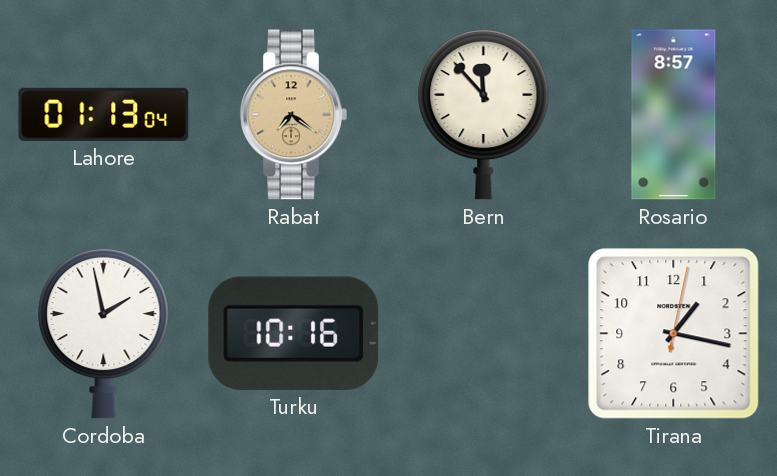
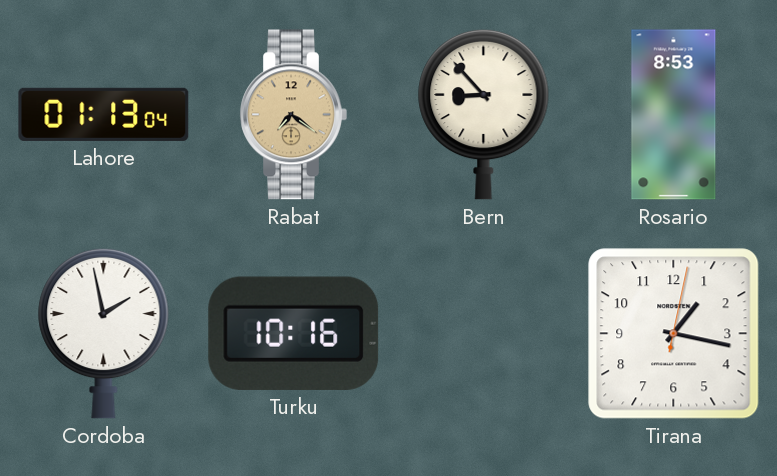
Bern: 11:53 -> 8:53
Rosario: 8:57 -> 8:53
